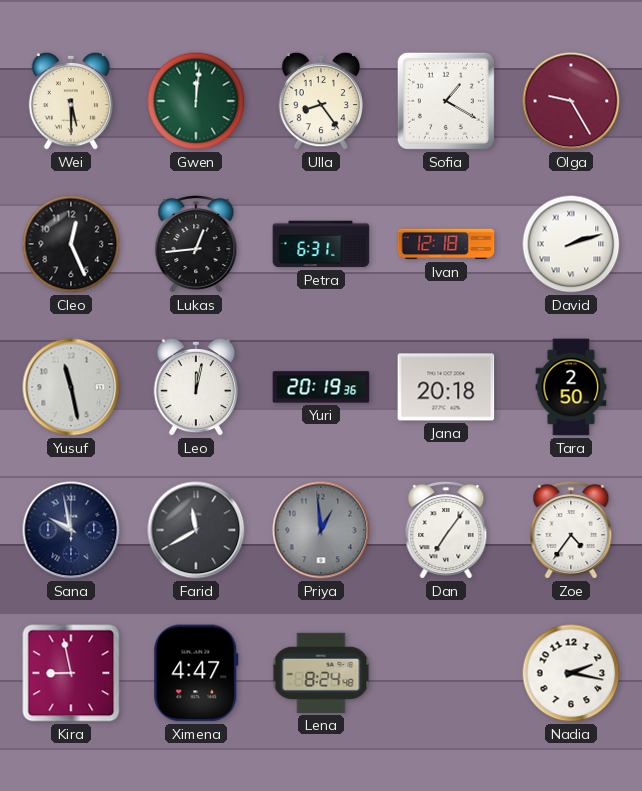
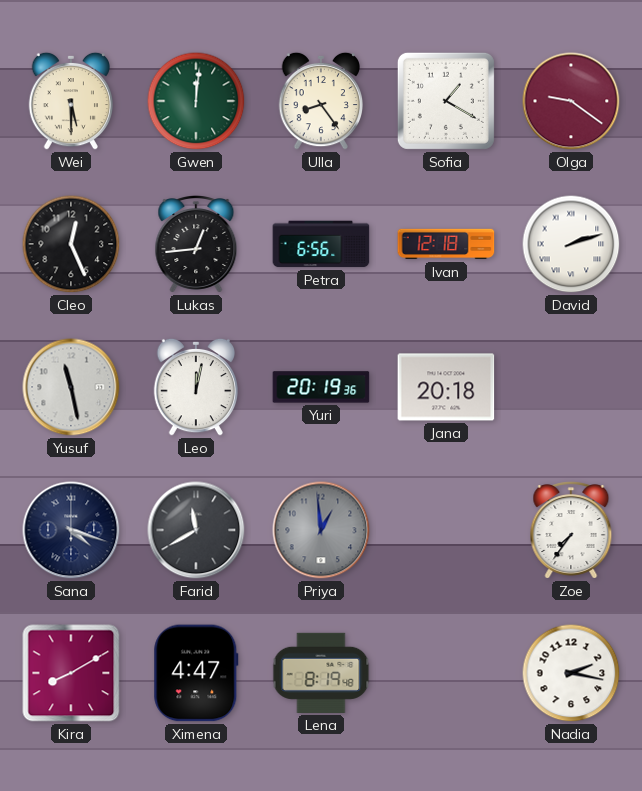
Olga: 9:25 -> 9:21
Petra: 6:31 -> 6:56
Tara: 2:50 -> none
Sana: 9:58 -> 4:18
Dan: 7:06 -> none
Zoe: 4:36 -> 7:36
Kira: 8:58 -> 8:10
Lena: 8:24 -> 8:19
